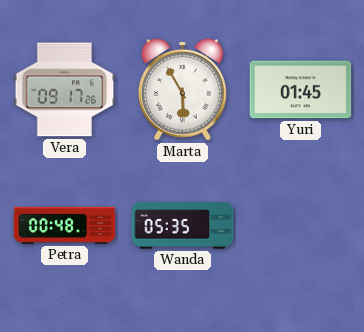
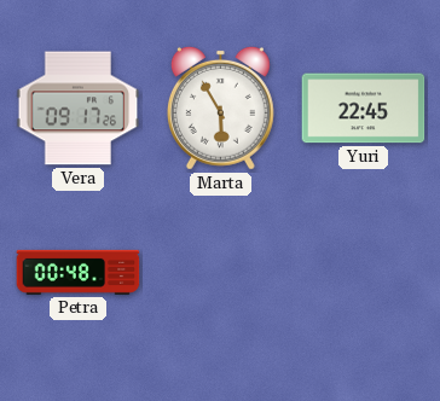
Yuri: 01:45 -> 22:45
Wanda: 05:35 -> none
